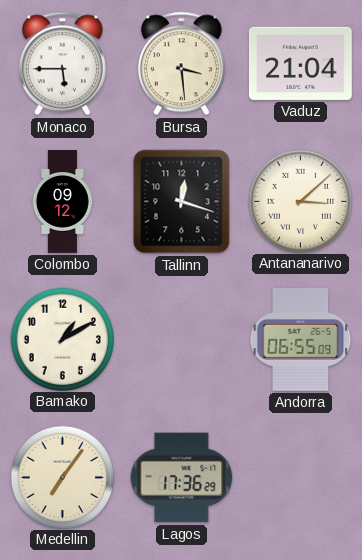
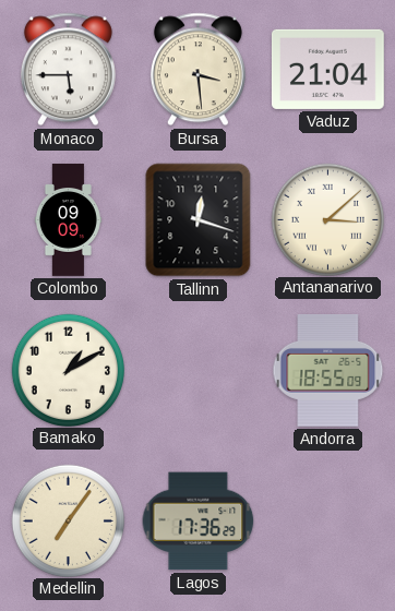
Colombo: 09:12 -> 09:09
Andorra: 06:55 -> 18:55
